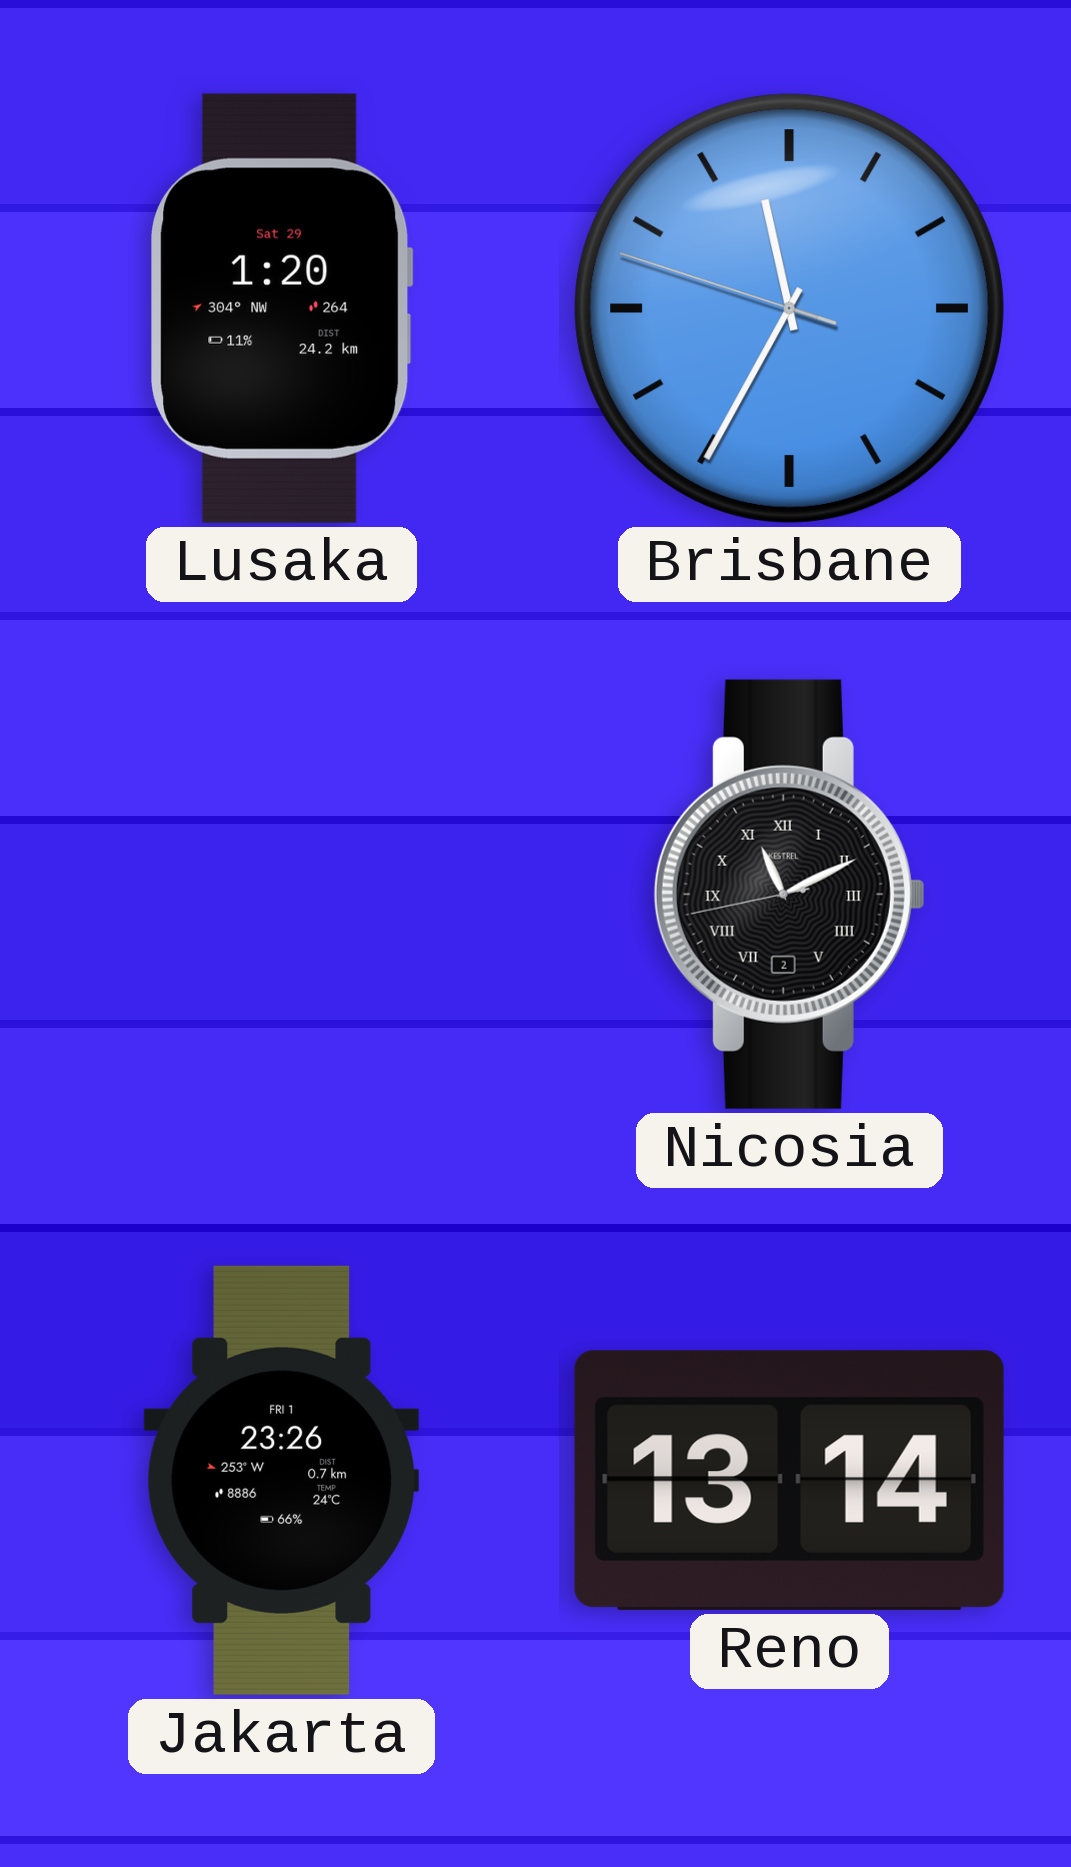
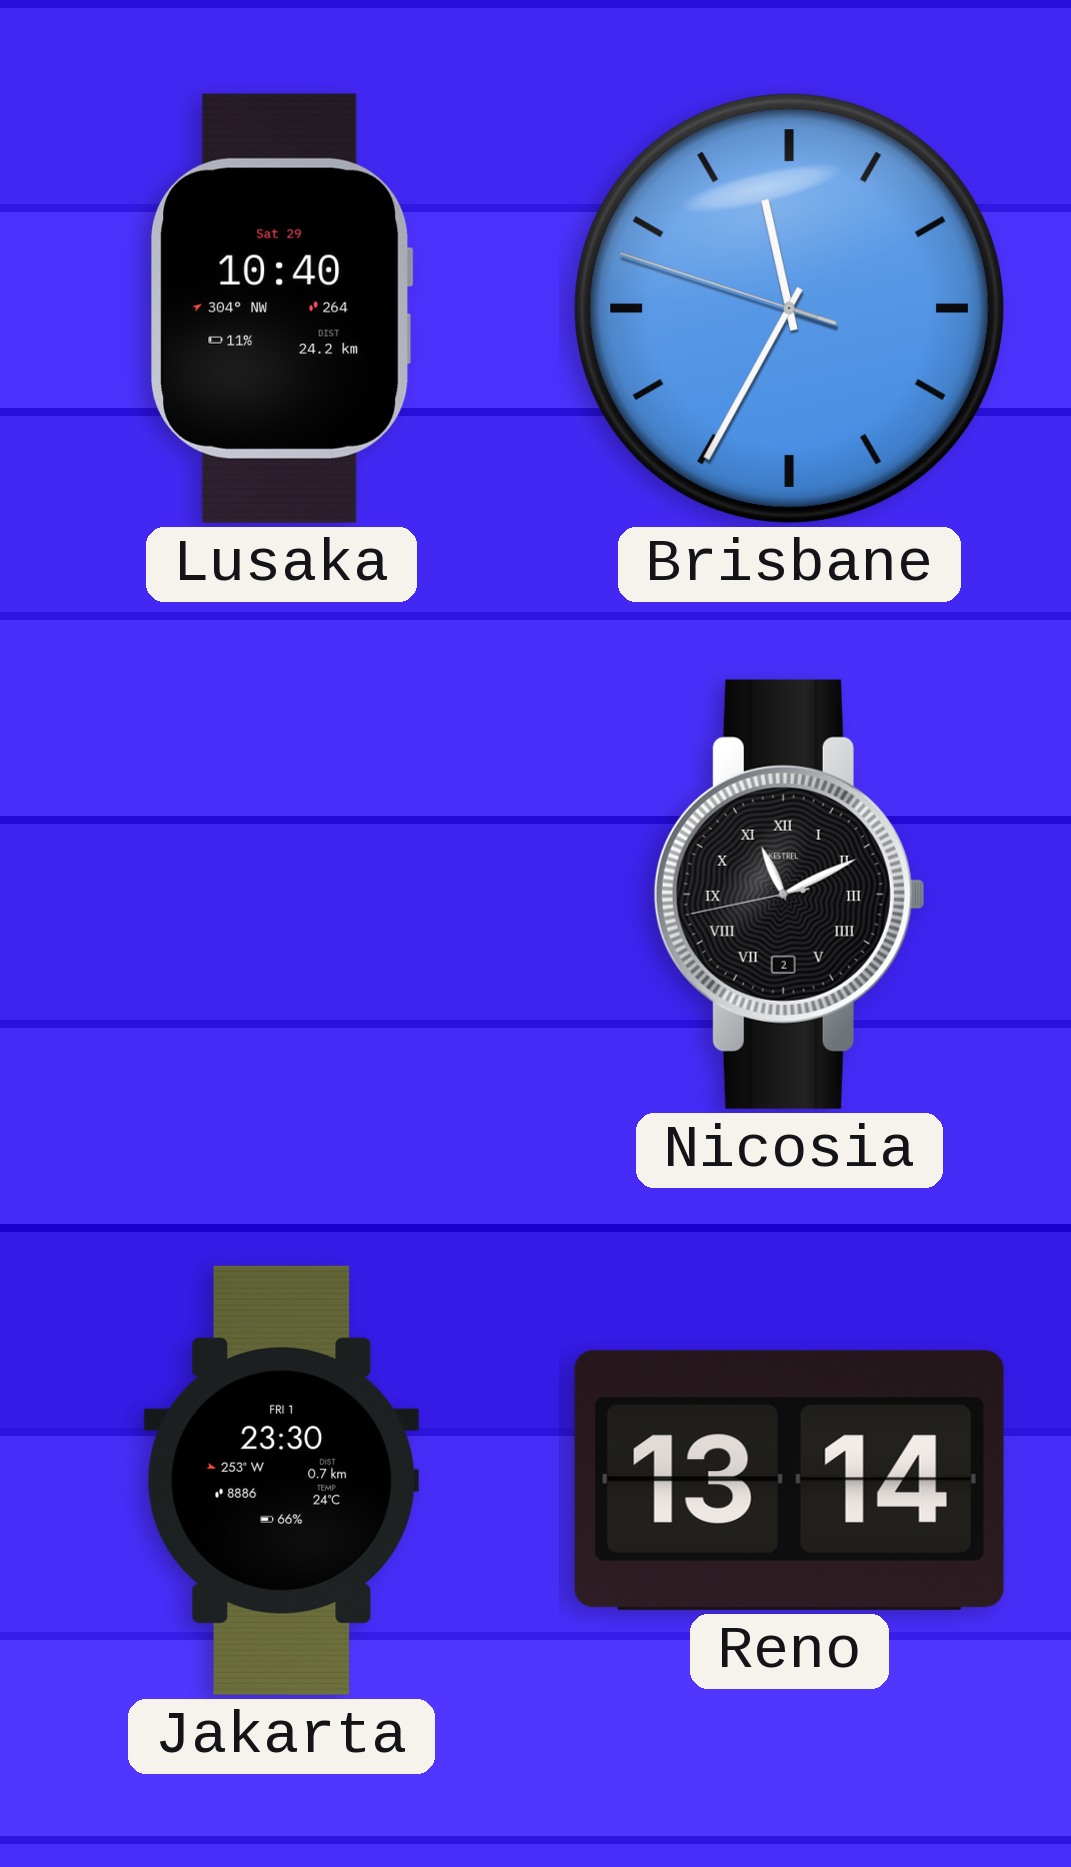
Lusaka: 1:20 -> 10:40
Jakarta: 23:26 -> 23:30
